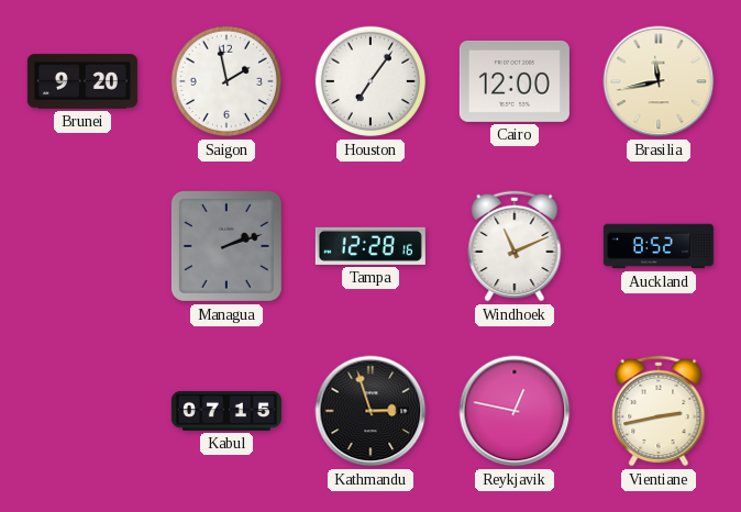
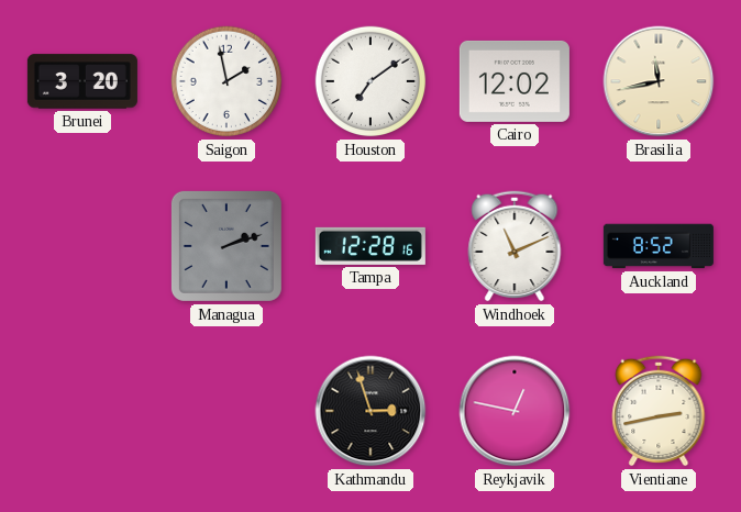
Brunei: 9:20 -> 3:20
Houston: 7:06 -> 7:09
Cairo: 12:00 -> 12:02
Kabul: 07:15 -> none
